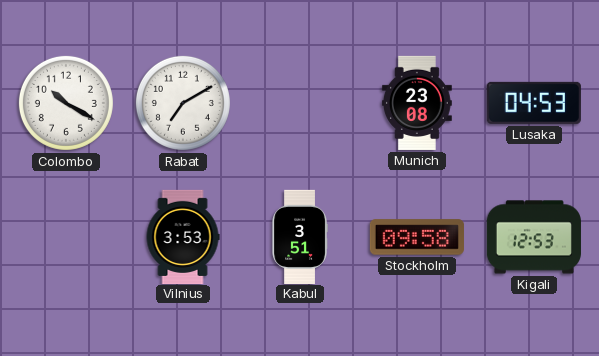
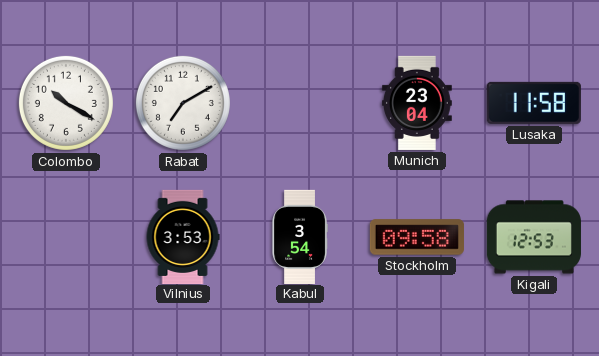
Munich: 23:08 -> 23:04
Lusaka: 04:53 -> 11:58
Kabul: 3:51 -> 3:54
